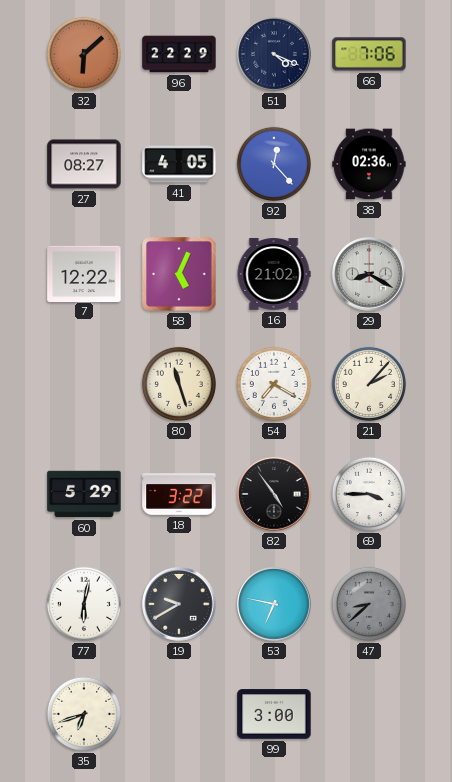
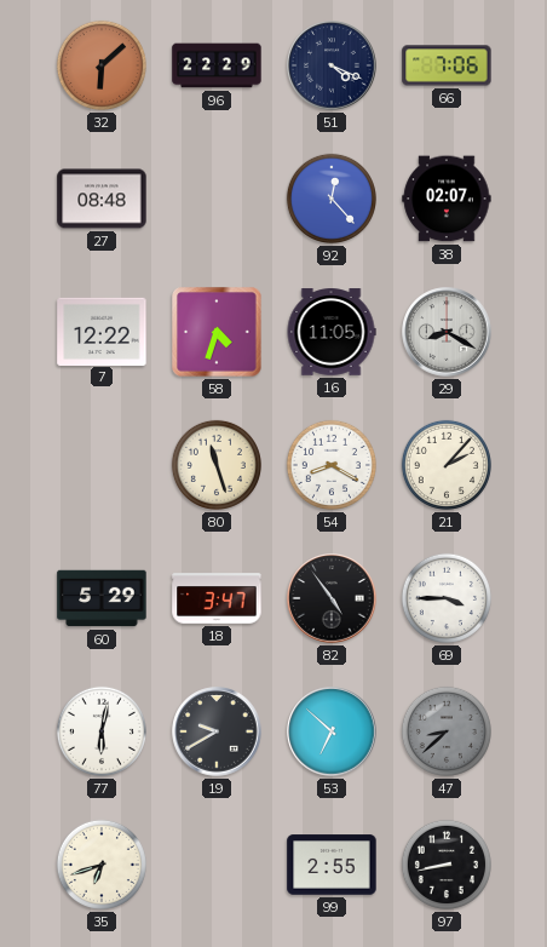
27: 08:27 -> 08:48
41: 4:05 -> none
38: 02:36 -> 02:07
58: 5:04 -> 4:33
16: 21:02 -> 11:05
54: 7:20 -> 8:20
18: 3:22 -> 3:47
53: 6:47 -> 6:52
99: 3:00 -> 2:55
97: none -> 8:43
